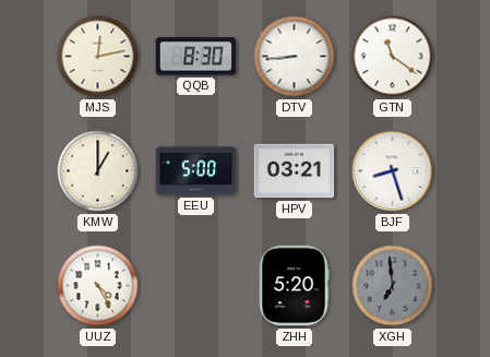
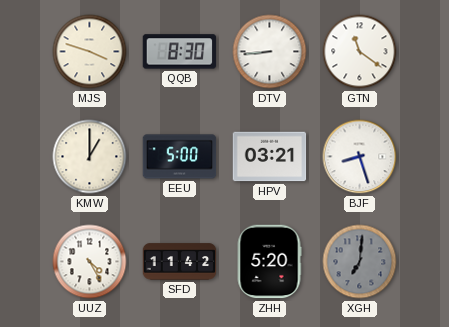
MJS: 12:13 -> 3:48
SFD: none -> 11:42
XGH: 6:59 -> 7:01
